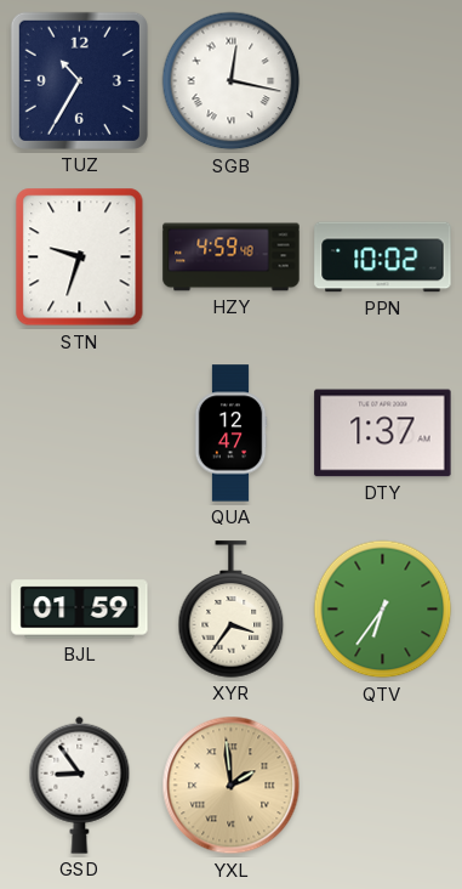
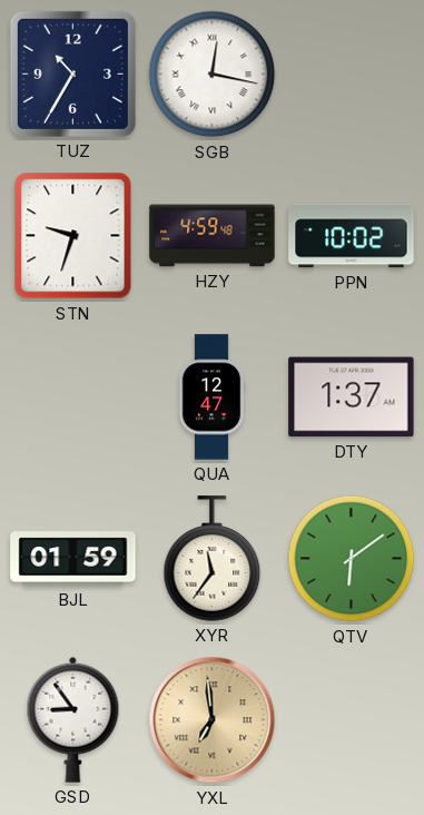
XYR: 3:36 -> 11:36
QTV: 6:36 -> 6:09
YXL: 1:59 -> 6:59
